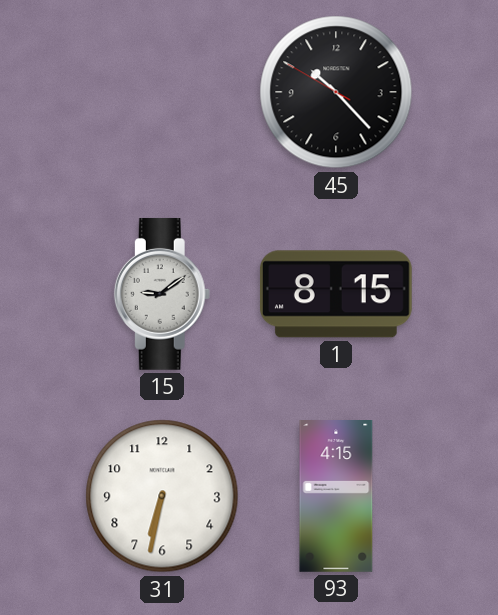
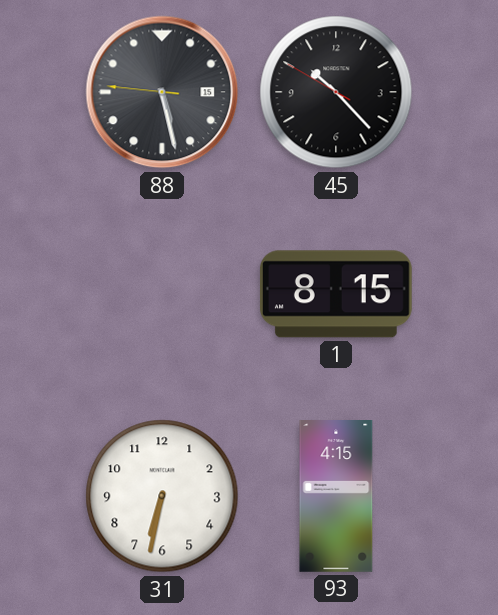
88: none -> 5:27
15: 9:09 -> none
